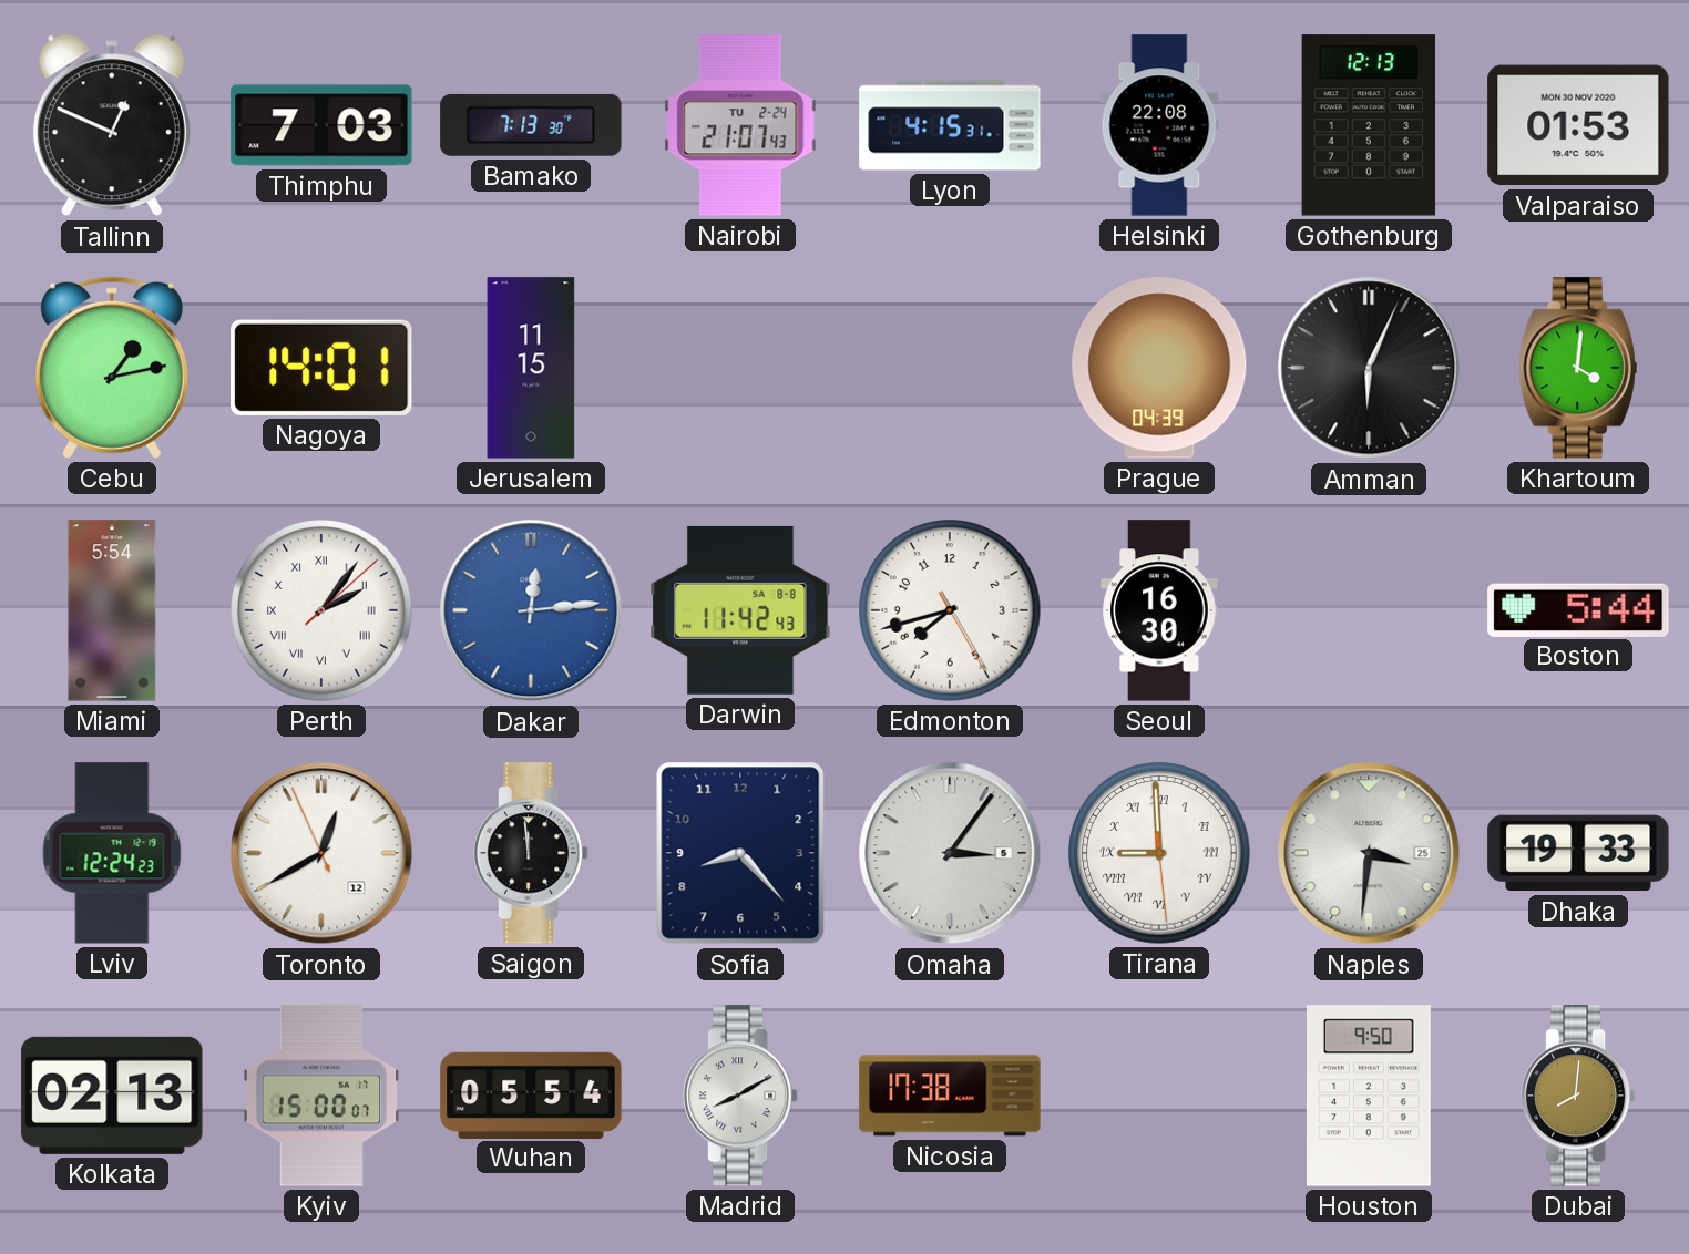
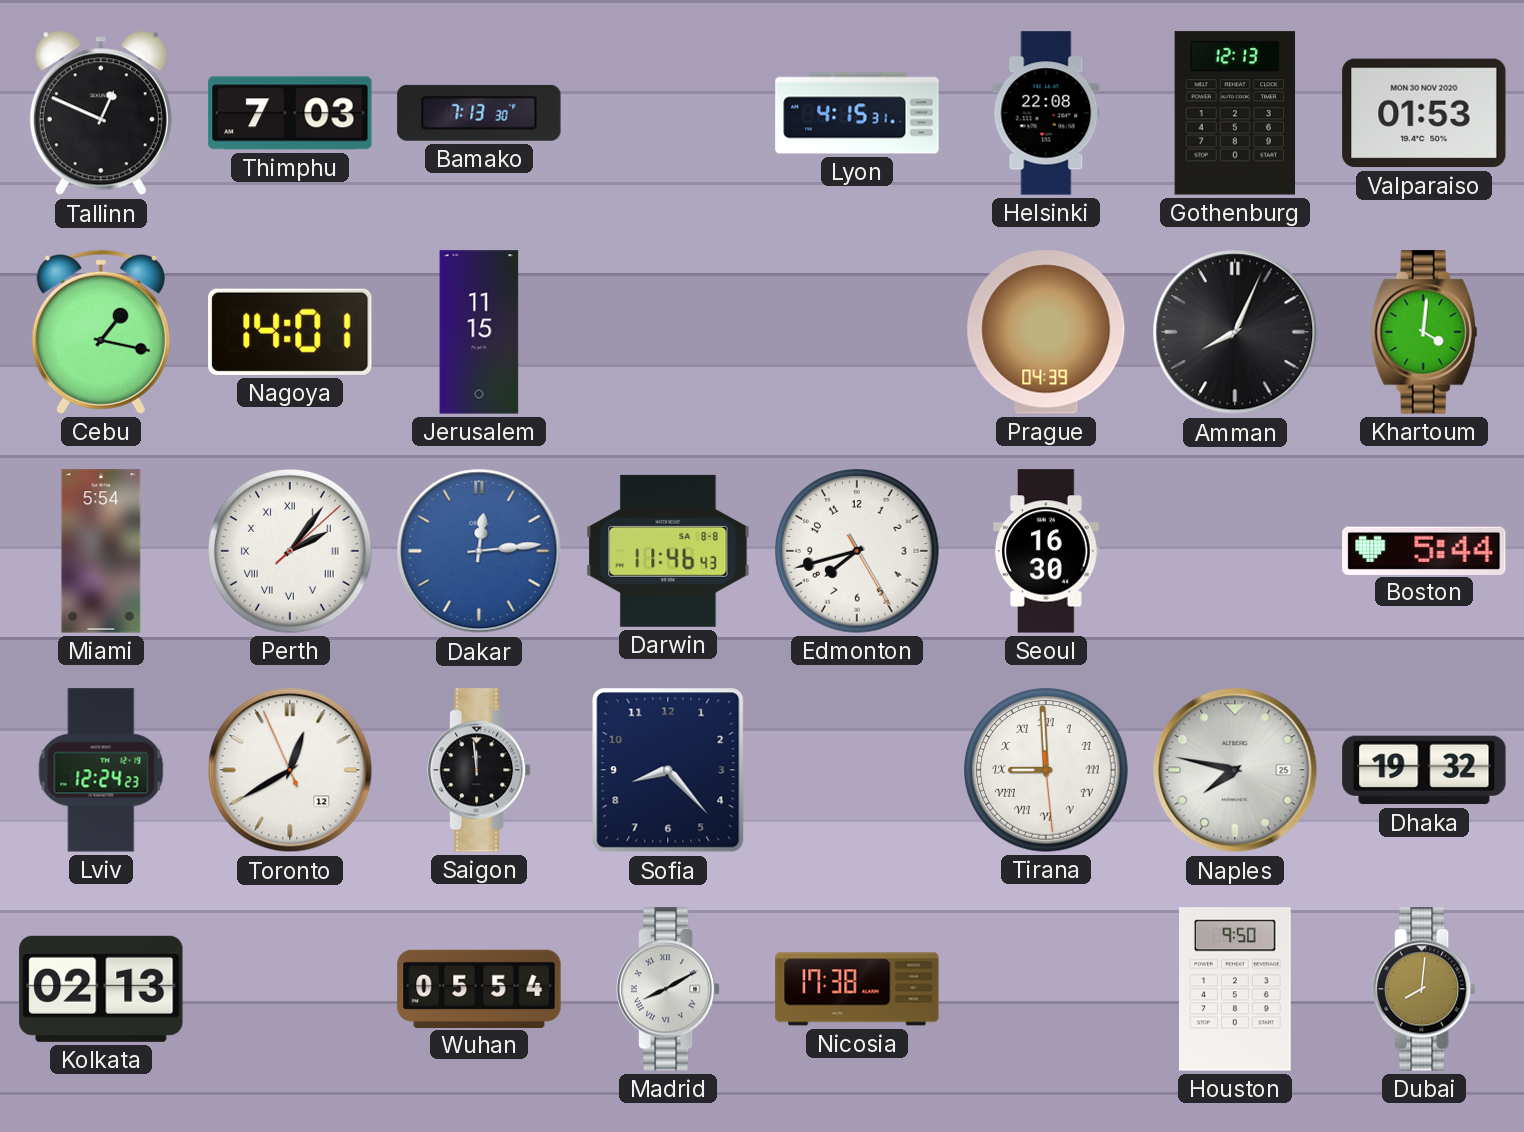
Nairobi: 21:07 -> none
Cebu: 1:13 -> 1:17
Amman: 6:04 -> 8:04
Darwin: 11:42 -> 11:46
Omaha: 3:06 -> none
Naples: 3:31 -> 7:47
Dhaka: 19:33 -> 19:32
Kyiv: 15:00 -> none
